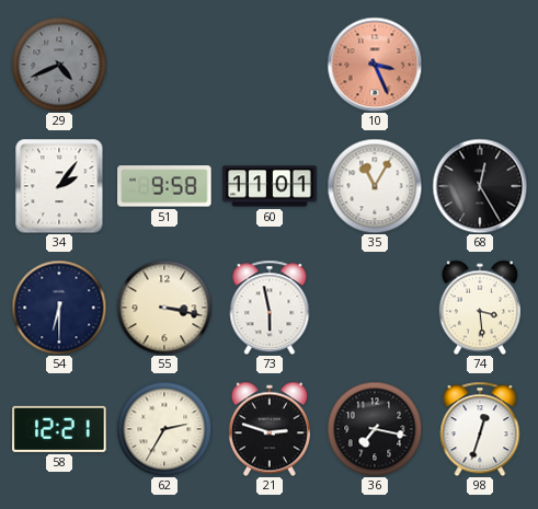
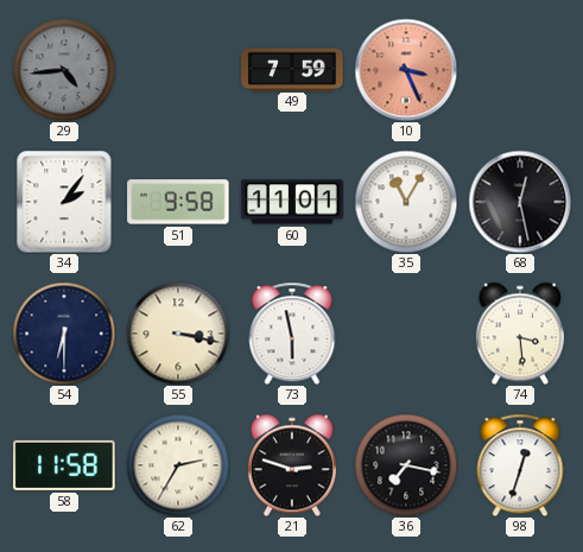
29: 4:41 -> 4:44
49: none -> 7:59
68: 12:25 -> 12:28
58: 12:21 -> 11:58
